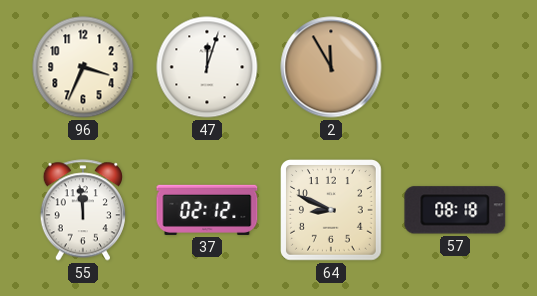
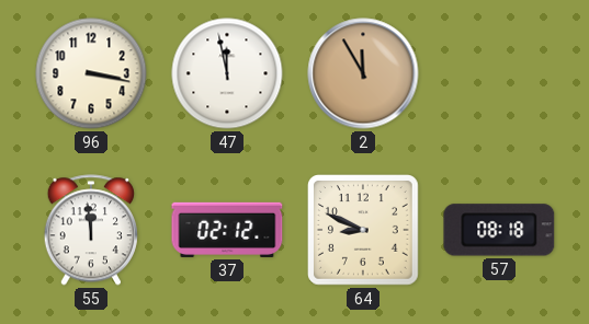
96: 3:34 -> 3:17
47: 12:03 -> 11:58
